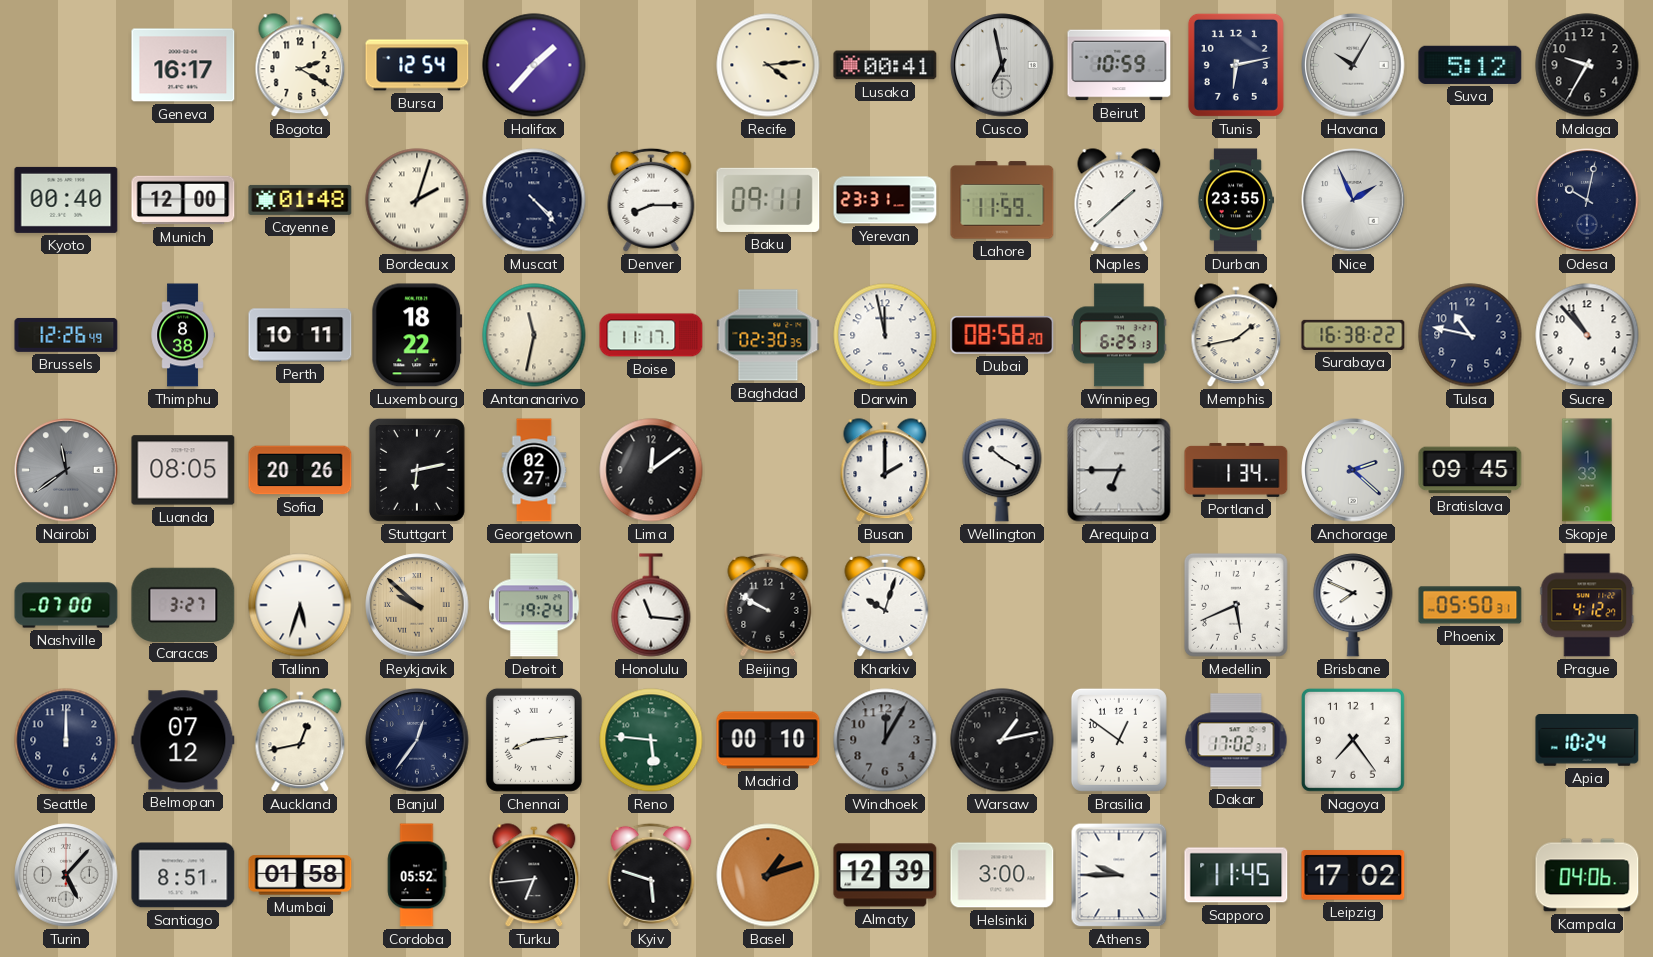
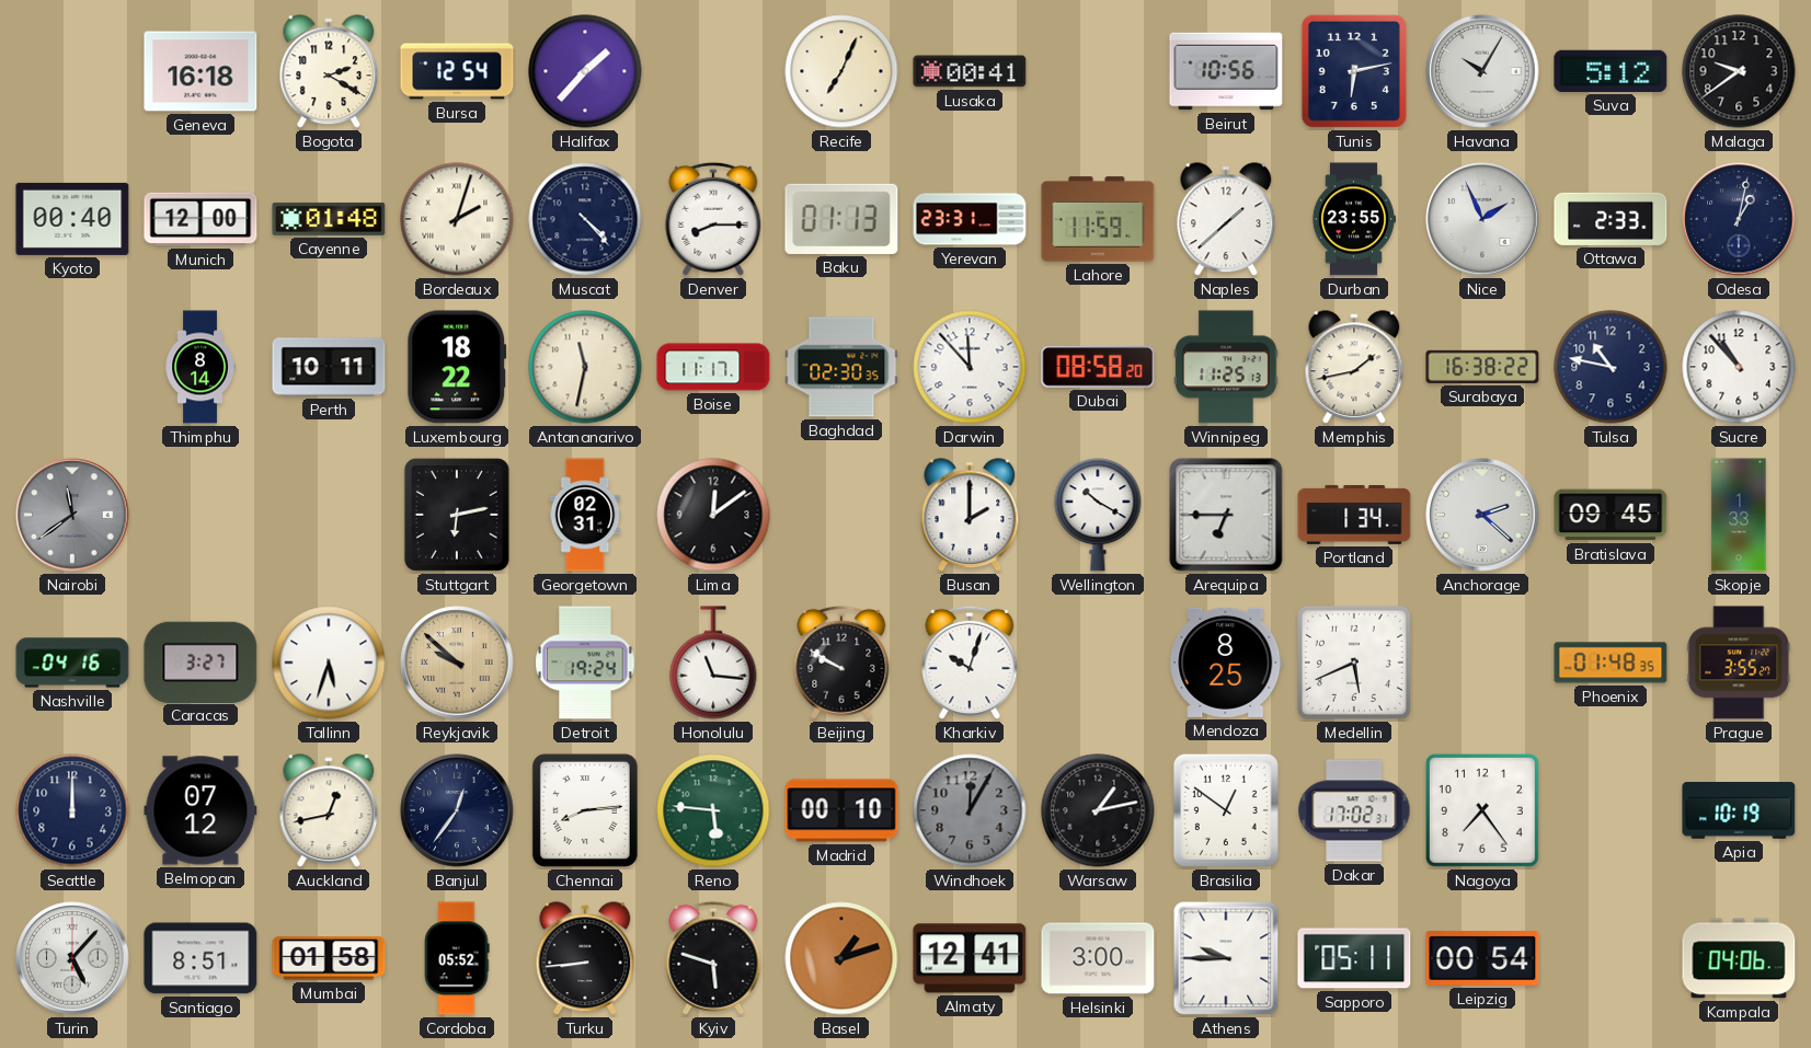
Geneva: 16:17 -> 16:18
Recife: 4:14 -> 7:04
Cusco: 6:58 -> none
Beirut: 10:59 -> 10:56
Malaga: 9:35 -> 9:39
Baku: 09:11 -> 01:13
Ottawa: none -> 2:33
Odesa: 10:02 -> 1:02
Brussels: 12:26 -> none
Thimphu: 8:38 -> 8:14
Darwin: 11:58 -> 11:53
Winnipeg: 6:25 -> 11:25
Luanda: 08:05 -> none
Sofia: 20:26 -> none
Georgetown: 02:27 -> 02:31
Nashville: 07:00 -> 04:16
Mendoza: none -> 8:25
Brisbane: 7:49 -> none
Phoenix: 05:50 -> 01:48
Prague: 4:12 -> 3:55
Apia: 10:24 -> 10:19
Turku: 6:44 -> 8:44
Almaty: 12:39 -> 12:41
Sapporo: 11:45 -> 05:11
Leipzig: 17:02 -> 00:54
